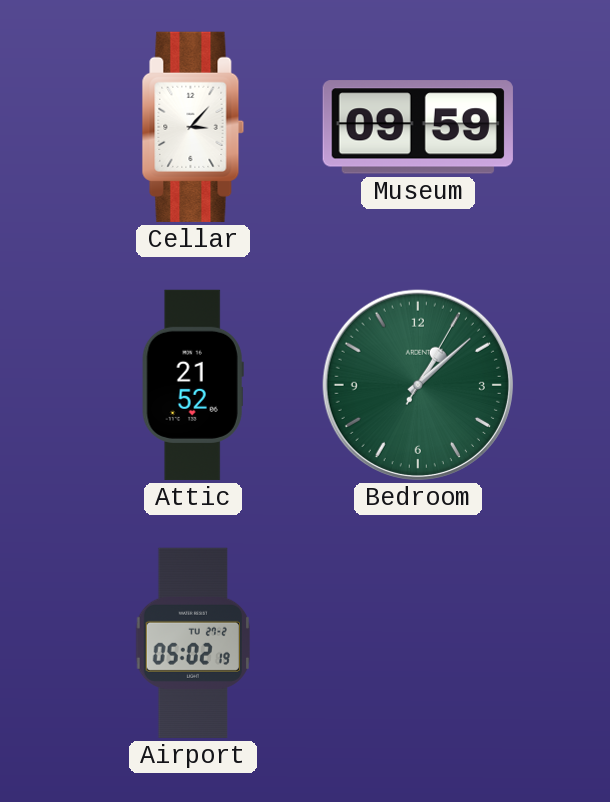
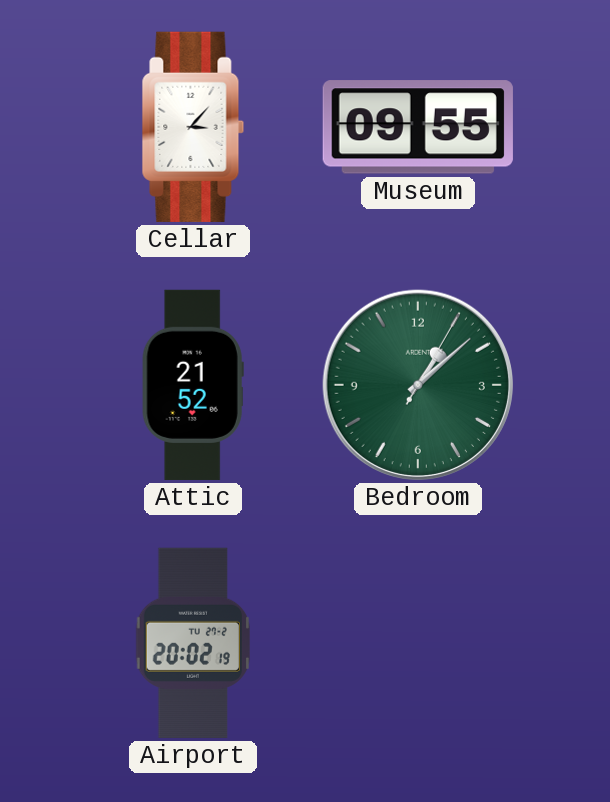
Museum: 09:59 -> 09:55
Airport: 05:02 -> 20:02
